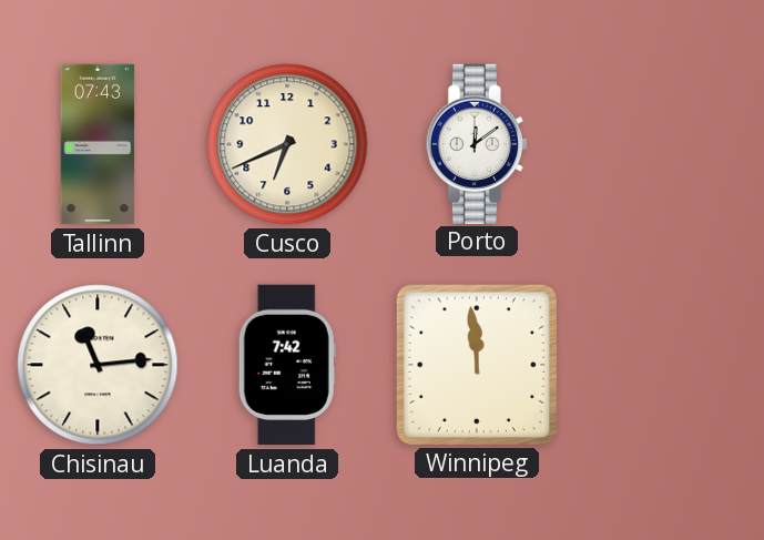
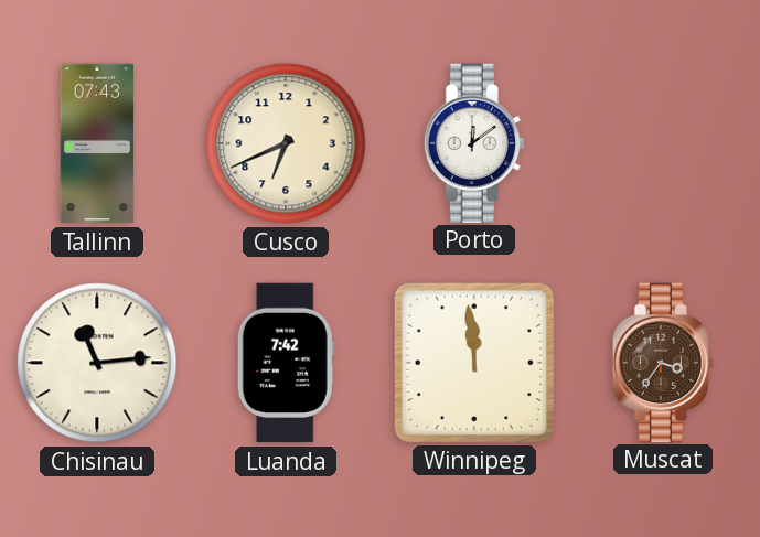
Muscat: none -> 3:36
